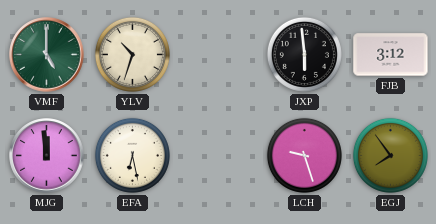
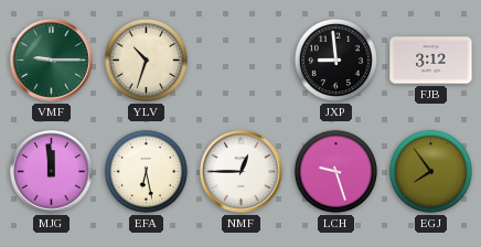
VMF: 5:00 -> 9:15
JXP: 5:59 -> 8:59
NMF: none -> 12:45
